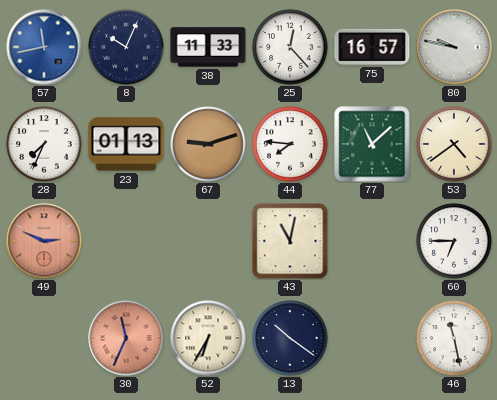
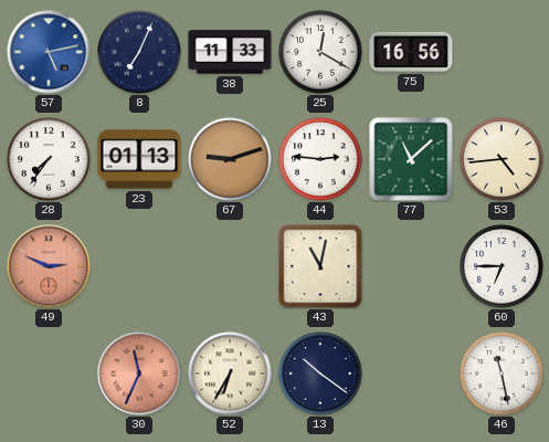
57: 11:43 -> 5:13
8: 10:04 -> 7:04
25: 12:23 -> 12:20
75: 16:57 -> 16:56
80: 9:47 -> none
28: 7:34 -> 7:36
44: 7:46 -> 2:46
53: 4:39 -> 4:44
